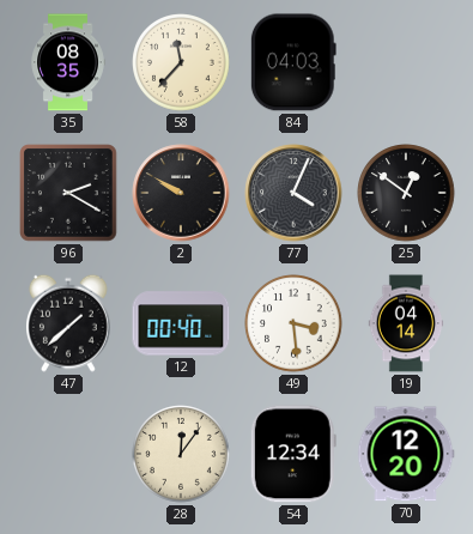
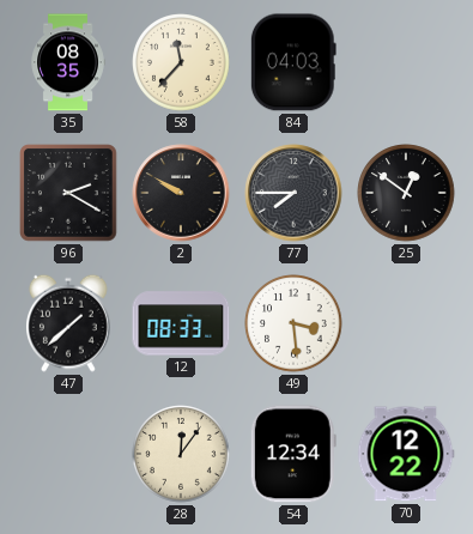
77: 4:04 -> 7:45
12: 00:40 -> 08:33
19: 04:14 -> none
70: 12:20 -> 12:22
